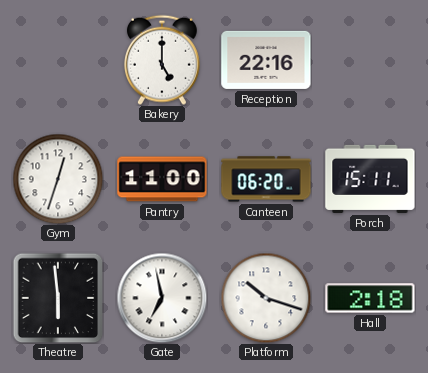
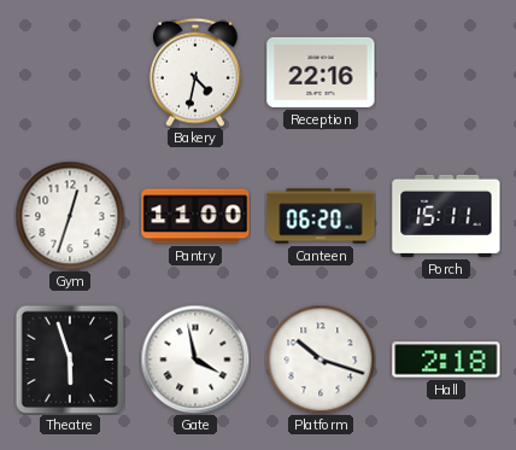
Bakery: 5:00 -> 4:32
Theatre: 5:59 -> 5:57
Gate: 6:58 -> 3:58
